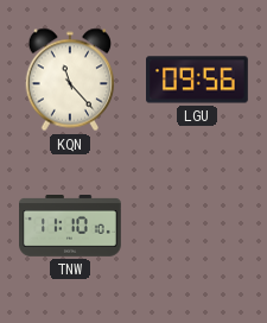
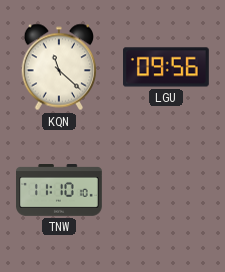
KQN: 11:23 -> 11:22
